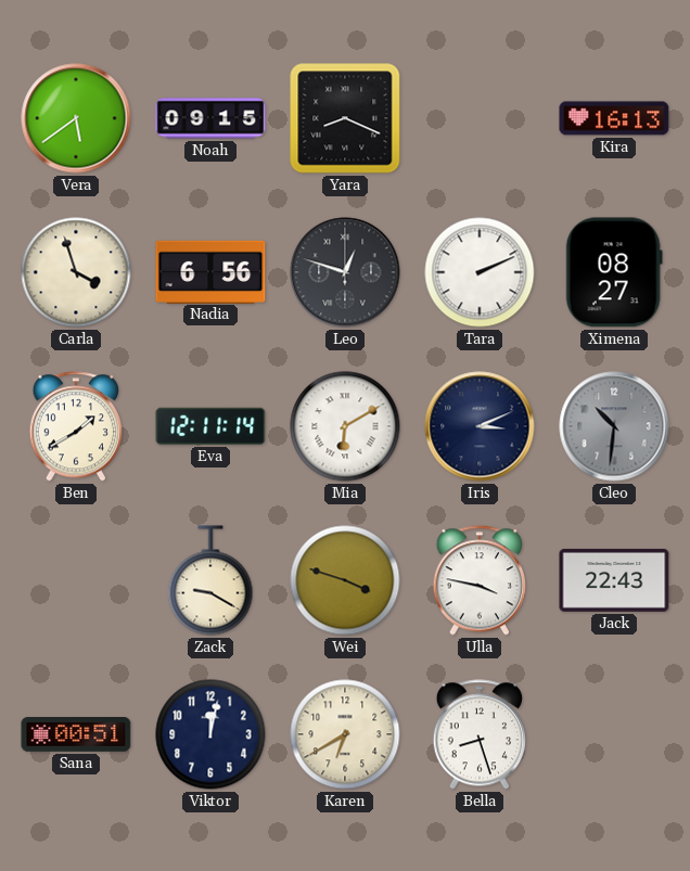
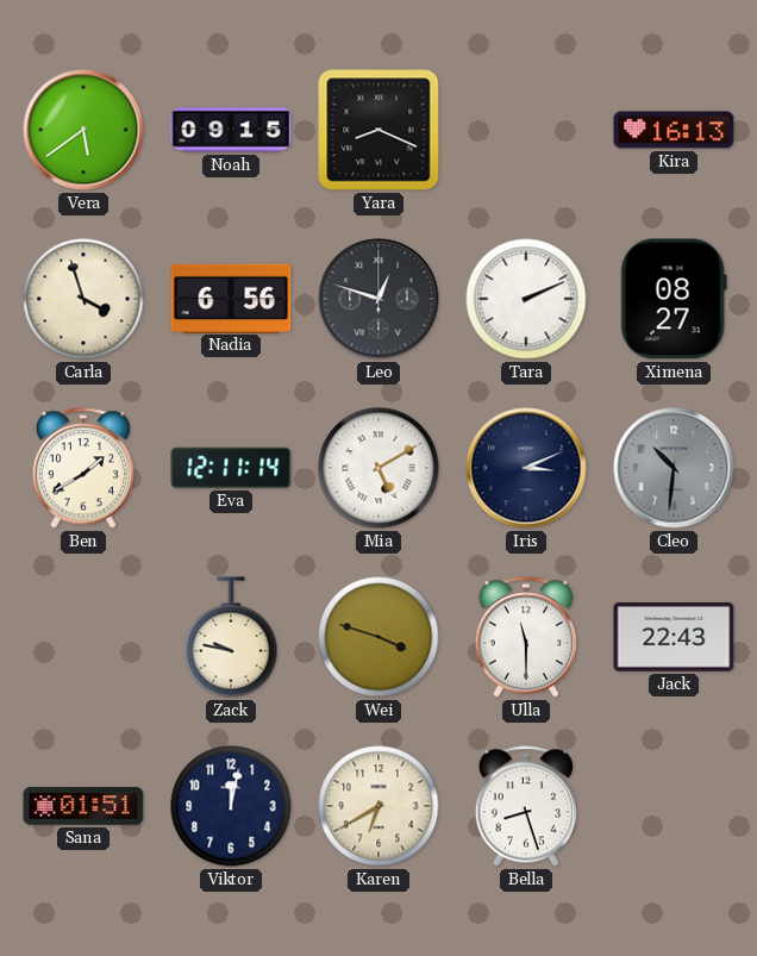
Mia: 6:10 -> 5:10
Zack: 9:20 -> 9:47
Ulla: 3:47 -> 11:30
Sana: 00:51 -> 01:51
